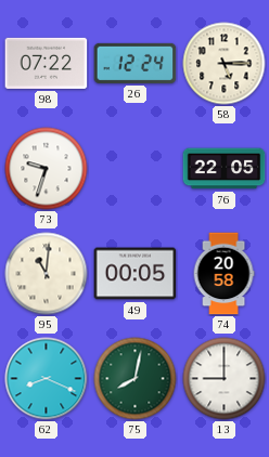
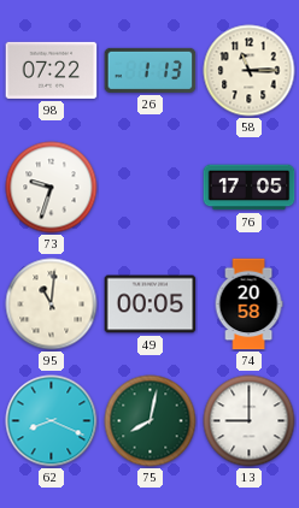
26: 12:24 -> 1:13
58: 5:15 -> 11:15
76: 22:05 -> 17:05
